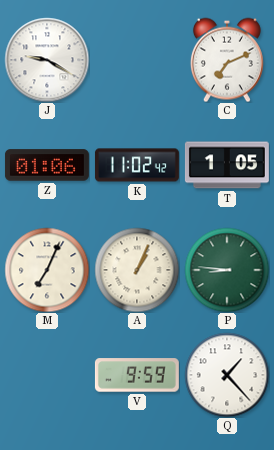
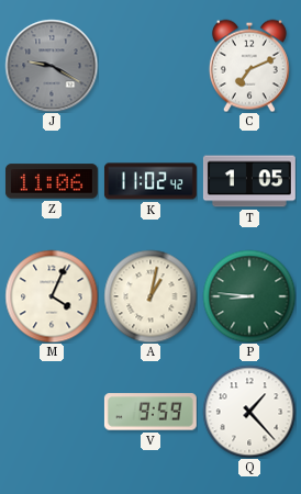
J dial: white -> grey
Z: 01:06 -> 11:06
M: 7:04 -> 4:04
A: 1:04 -> 1:02
